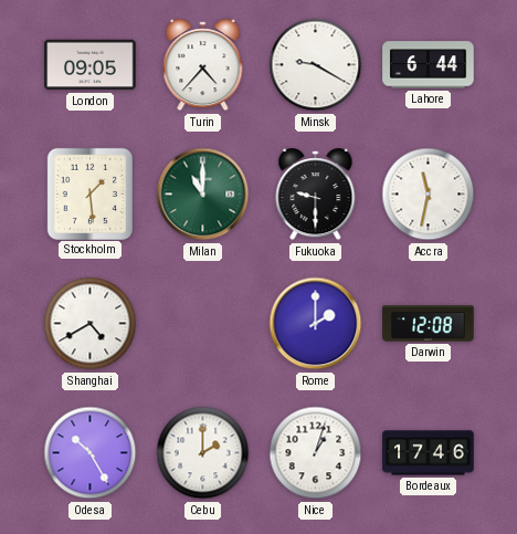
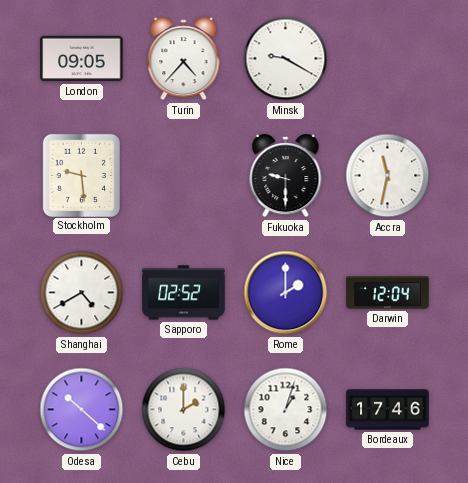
Lahore: 6:44 -> none
Stockholm: 1:29 -> 9:29
Milan: 11:00 -> none
Sapporo: none -> 02:52
Darwin: 12:08 -> 12:04
Odesa: 10:25 -> 10:22
